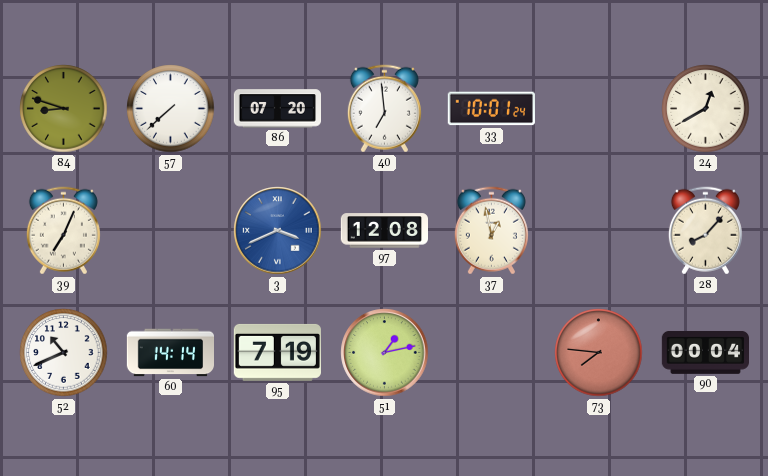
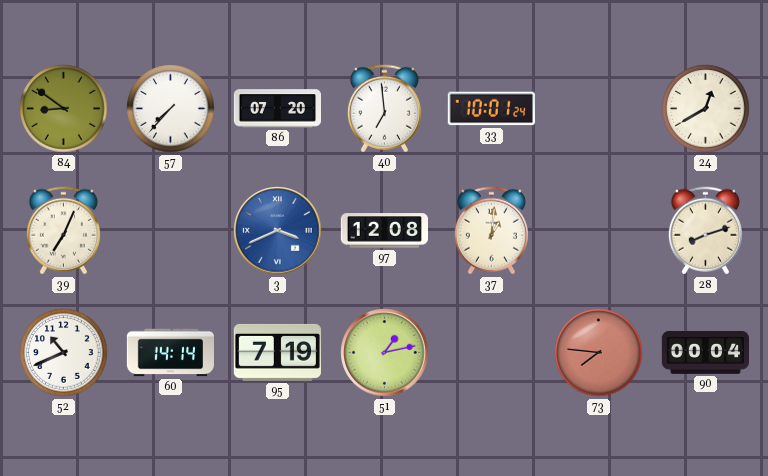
84: 8:48 -> 8:51
57: 7:38 -> 7:37
37: 12:58 -> 1:01
28: 8:07 -> 8:12
